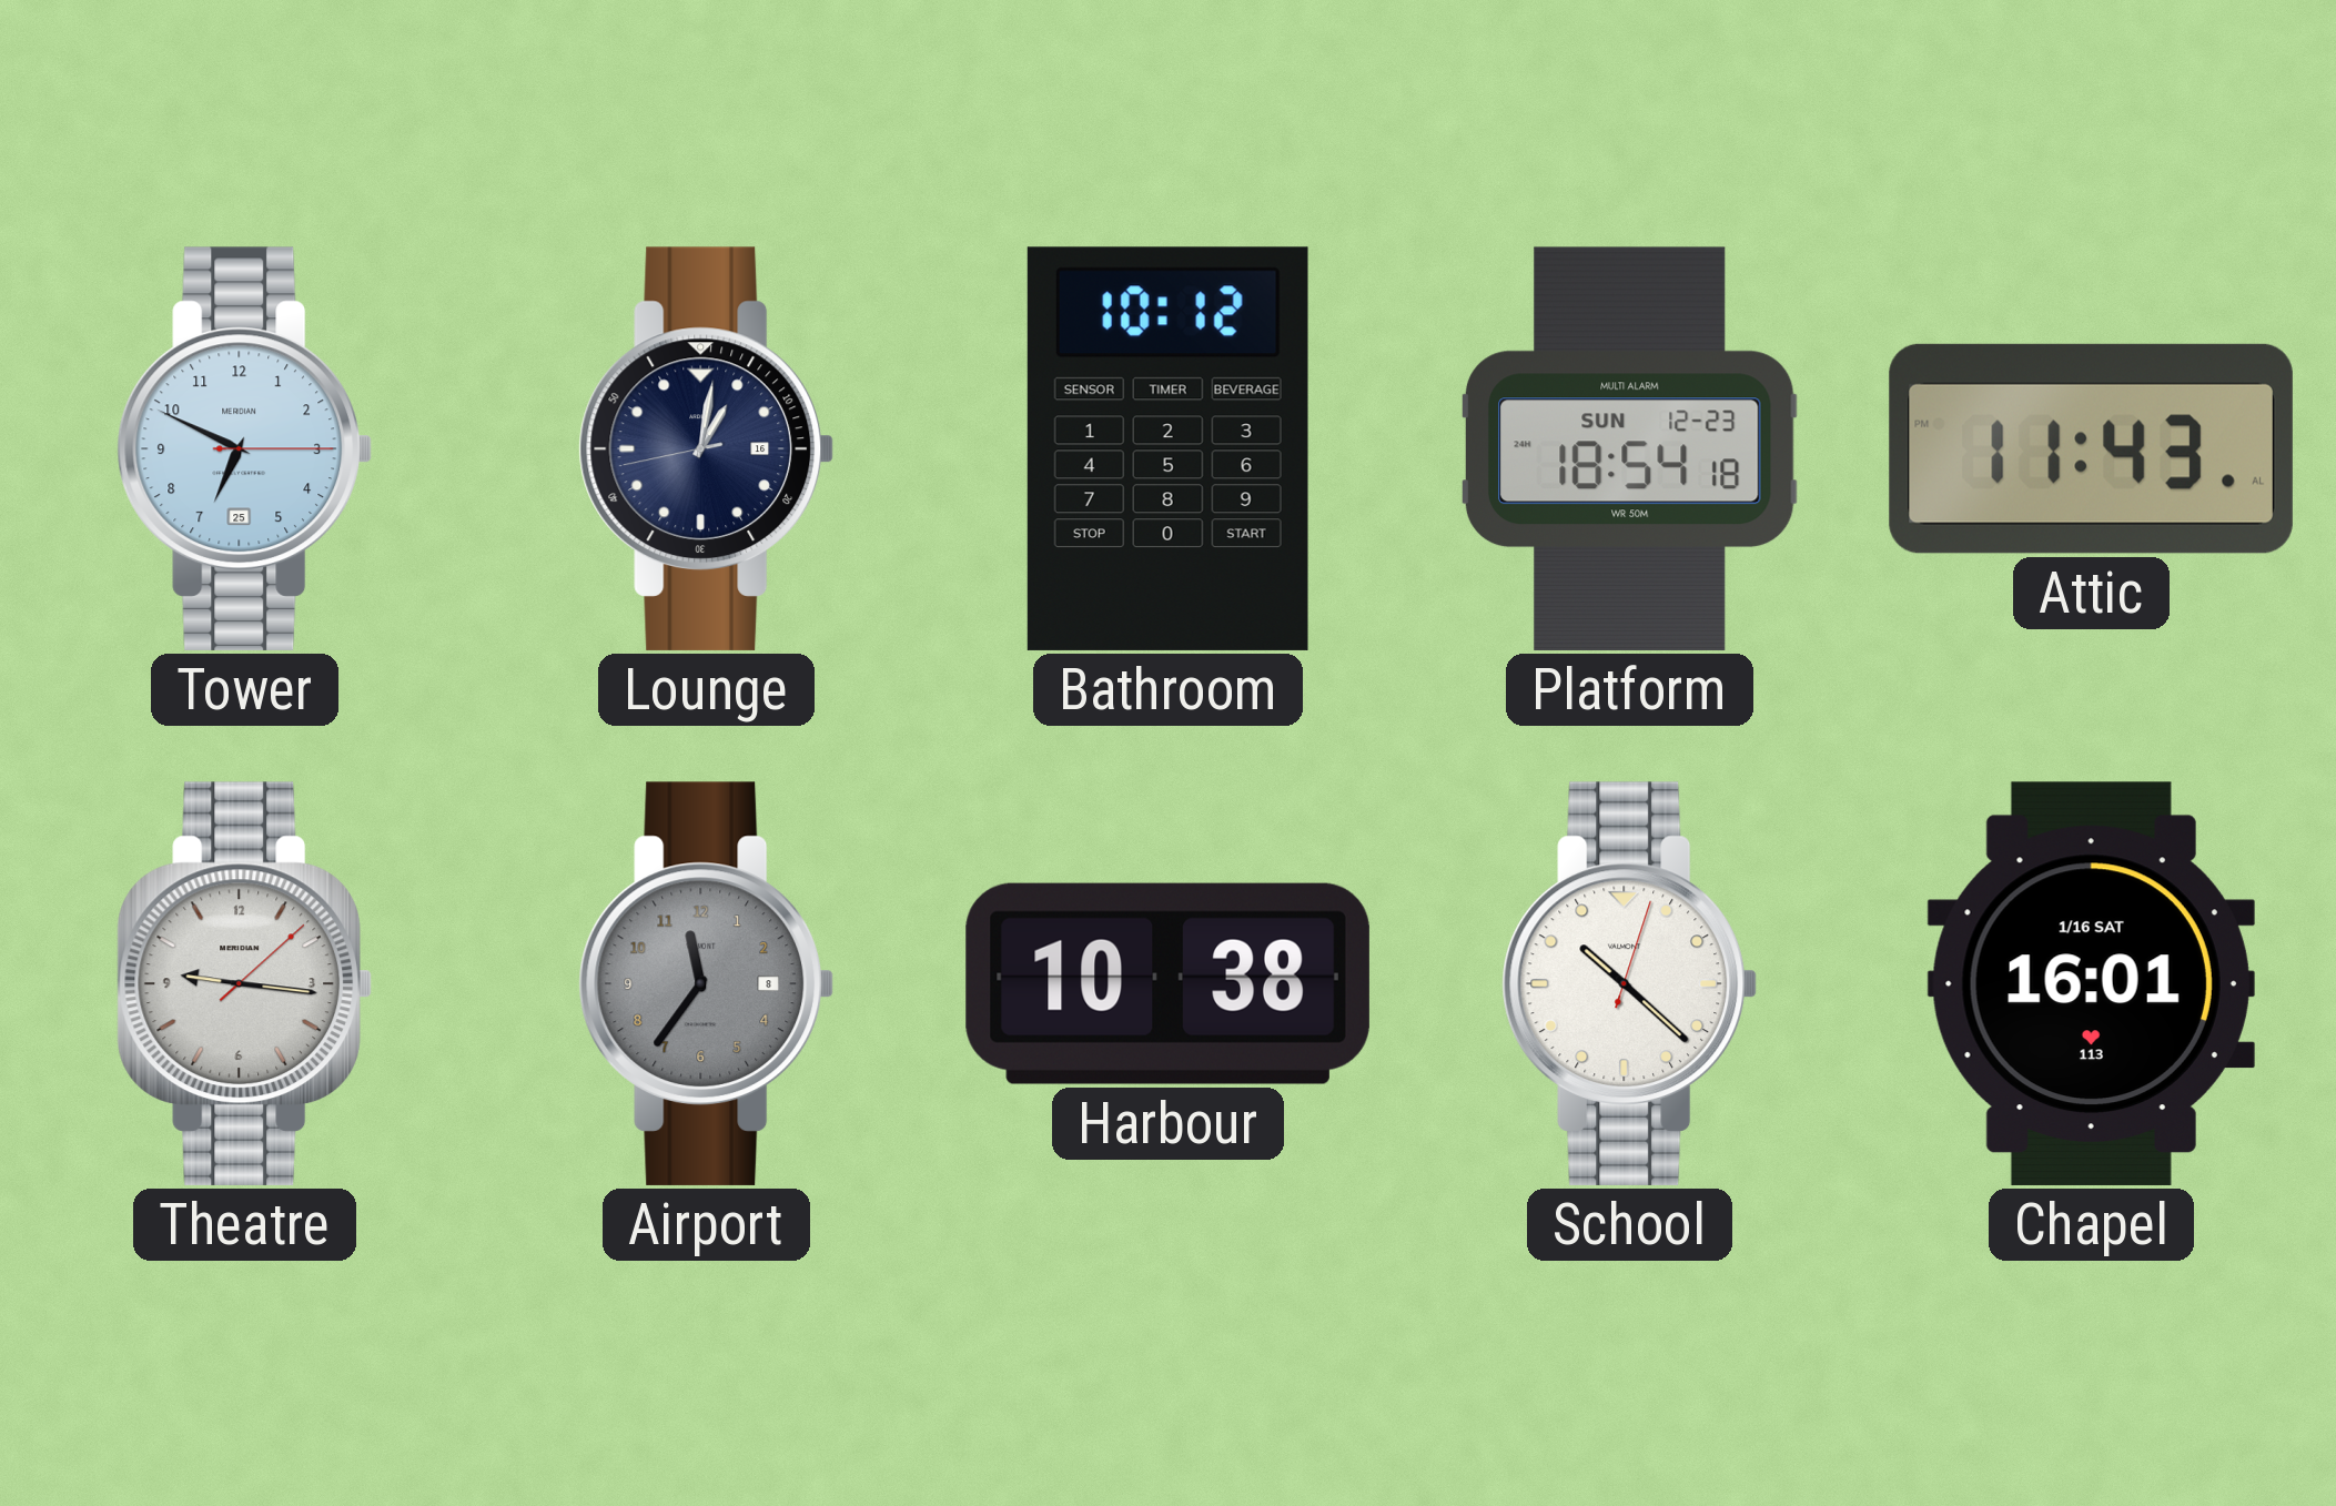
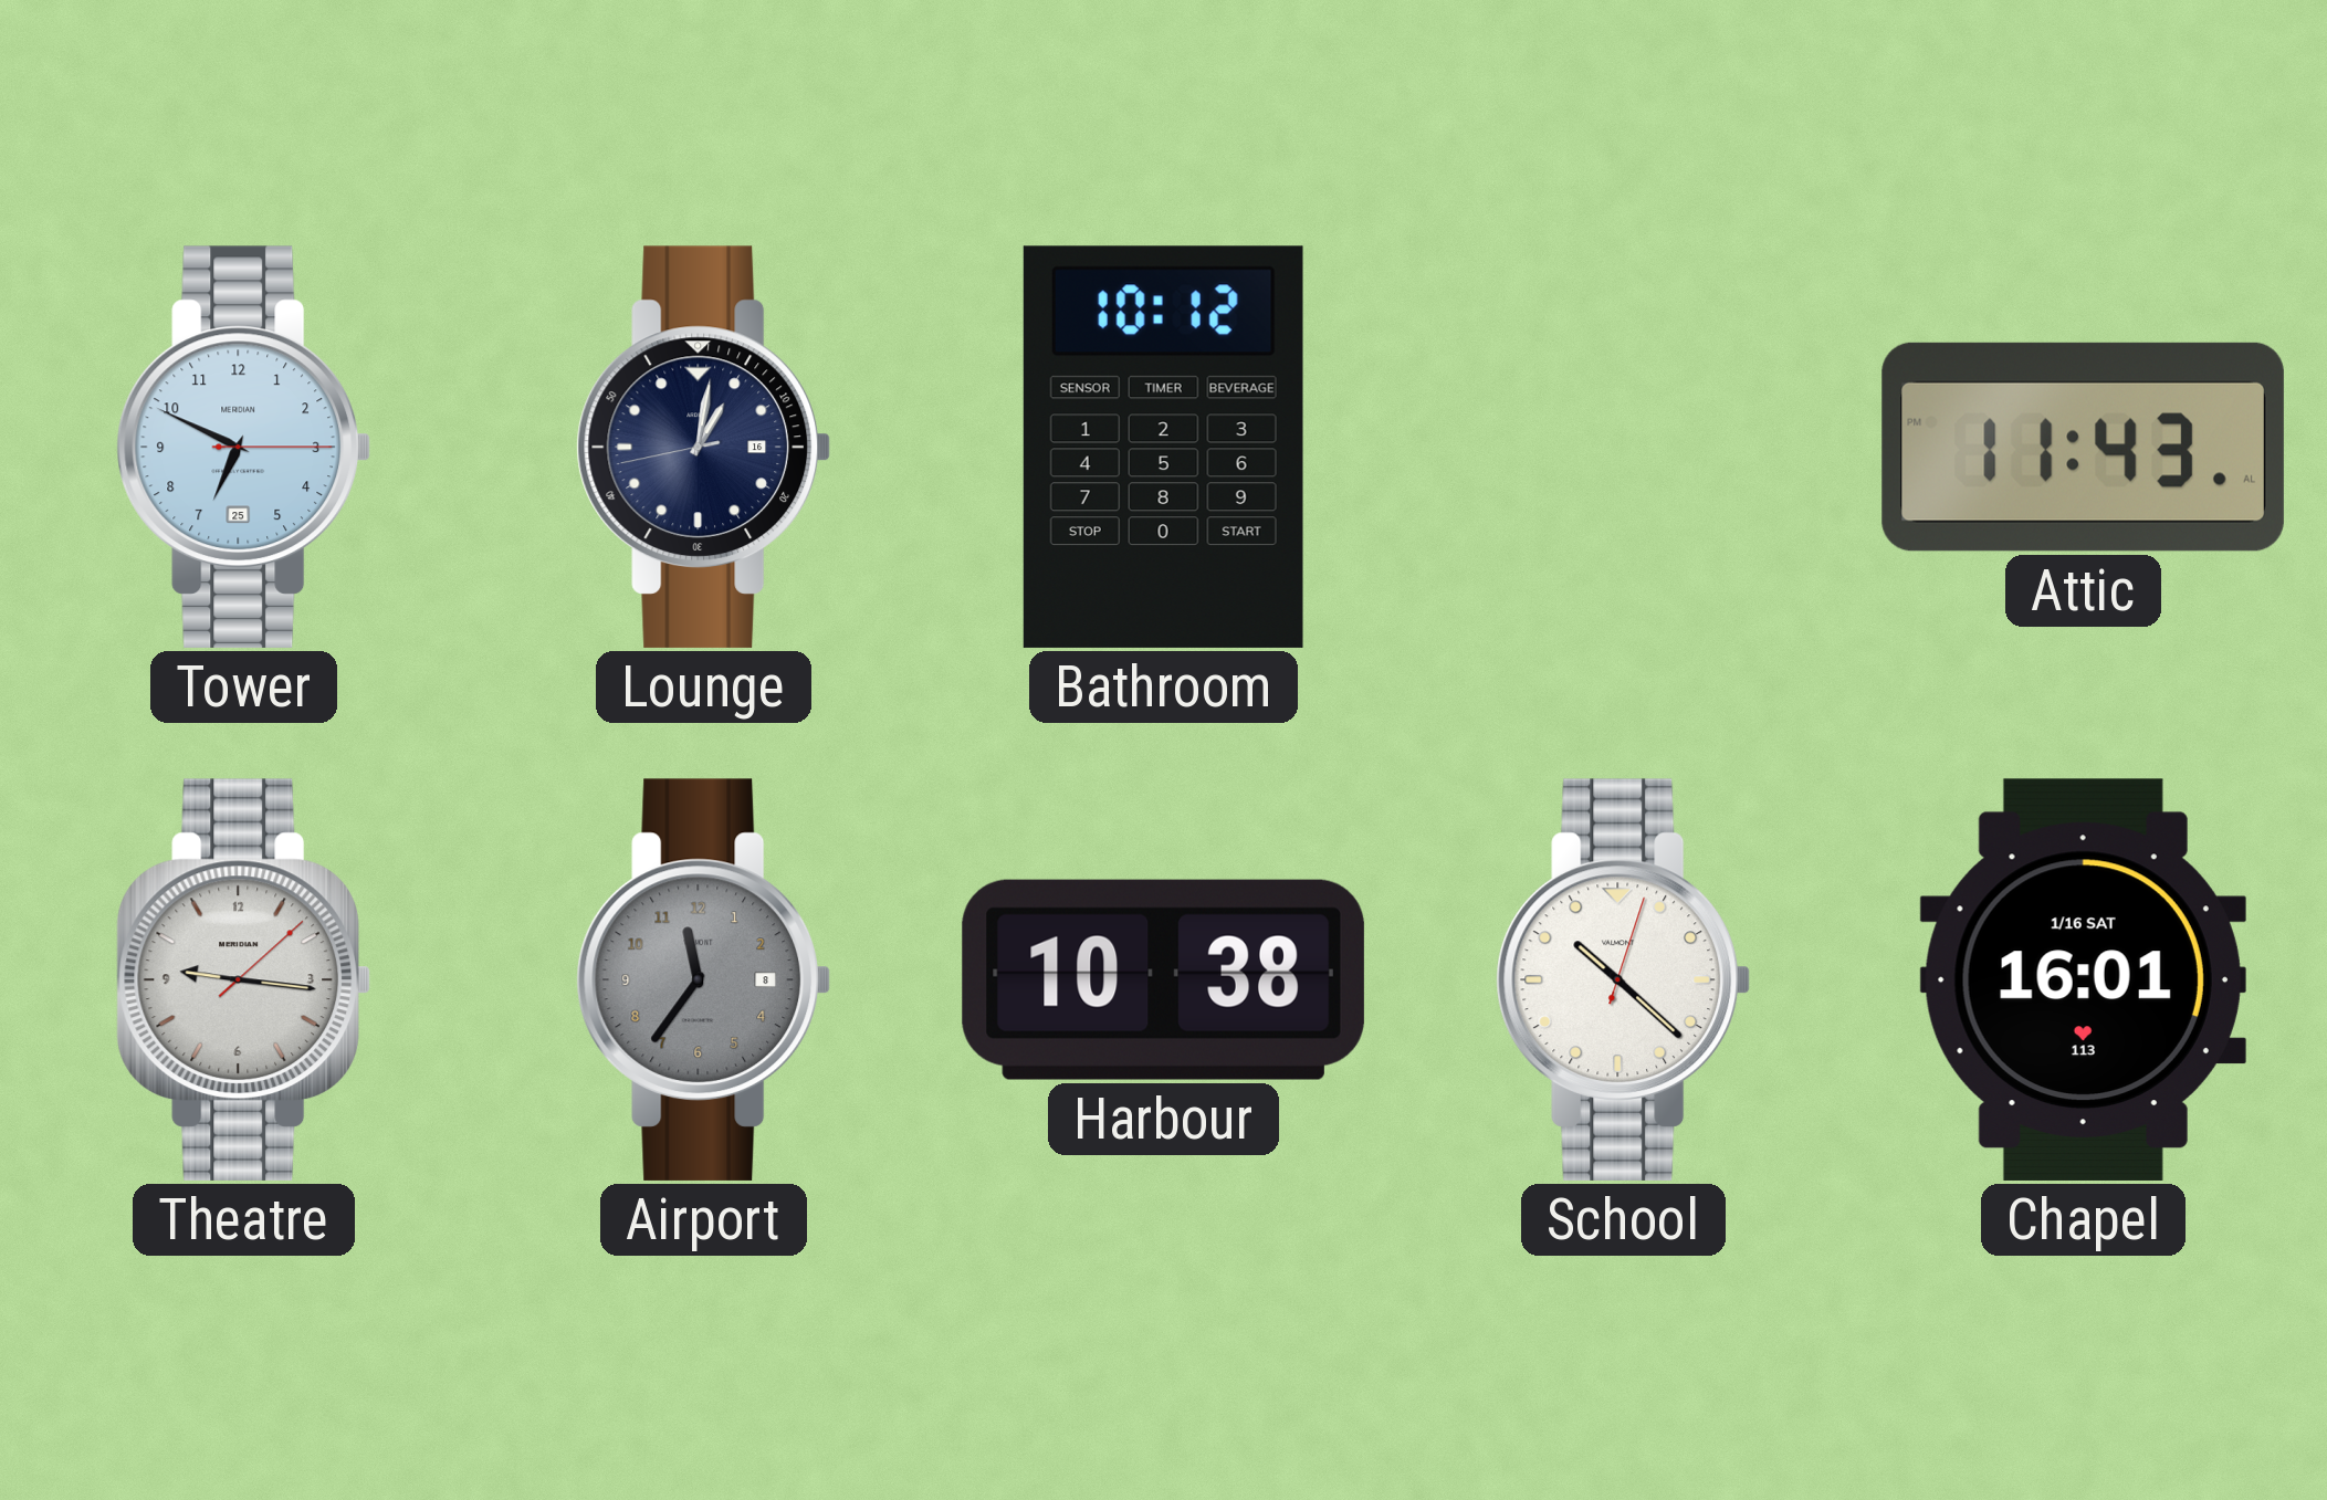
Platform: 18:54 -> none
